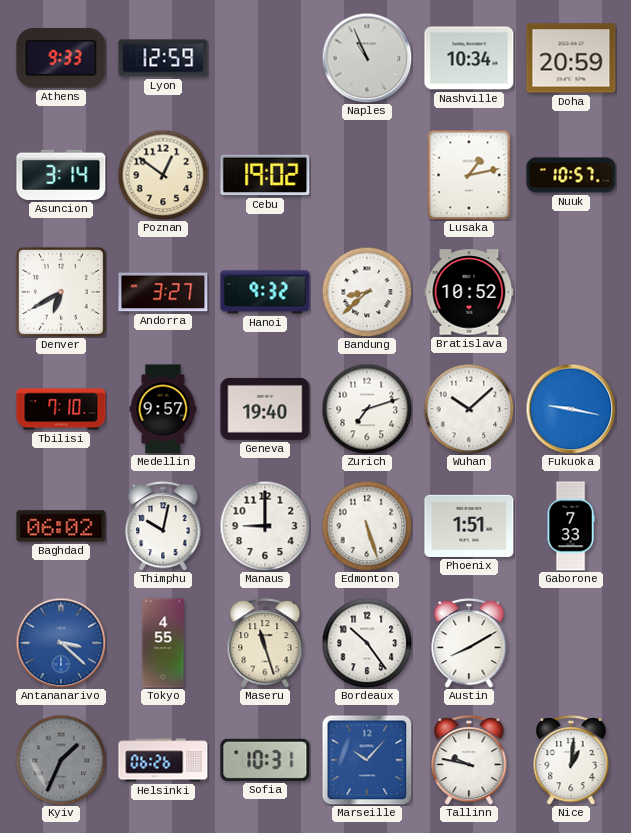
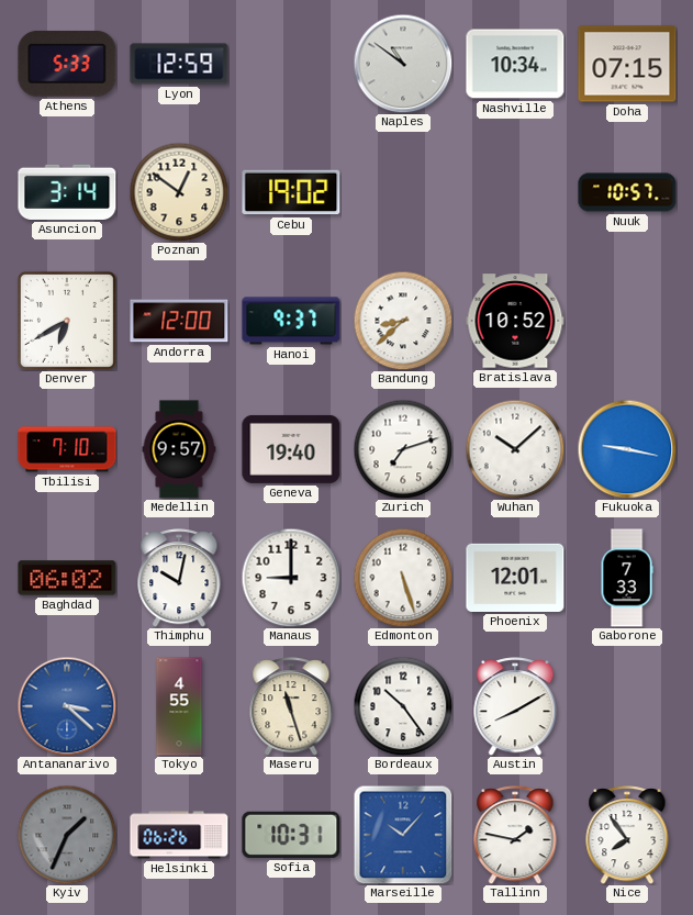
Athens: 9:33 -> 5:33
Naples: 10:56 -> 10:51
Doha: 20:59 -> 07:15
Lusaka: 1:13 -> none
Andorra: 3:27 -> 12:00
Hanoi: 9:32 -> 9:37
Phoenix: 1:51 -> 12:01
Tallinn: 9:47 -> 1:47
Nice: 1:01 -> 7:54
